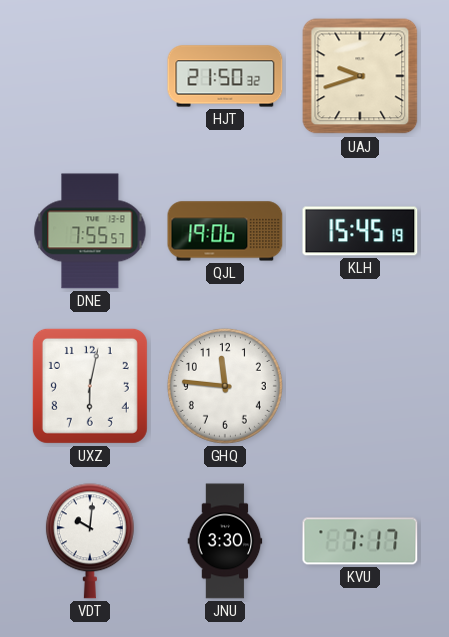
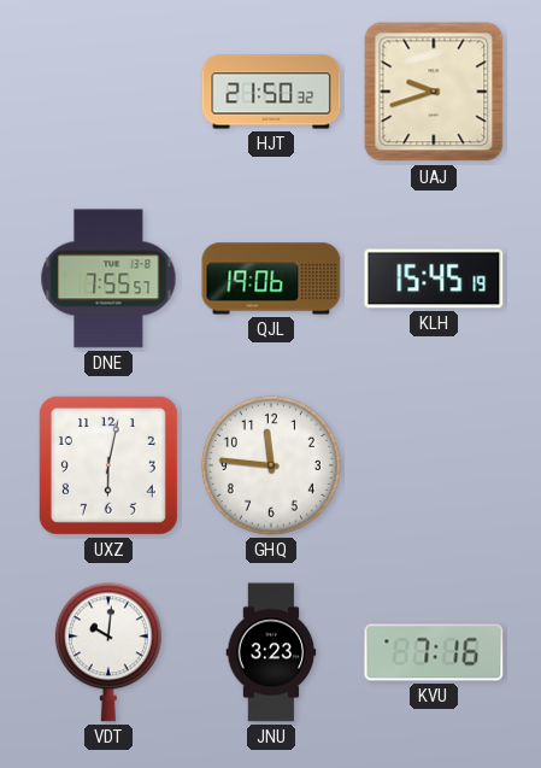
JNU: 3:30 -> 3:23
KVU: 7:17 -> 7:16
